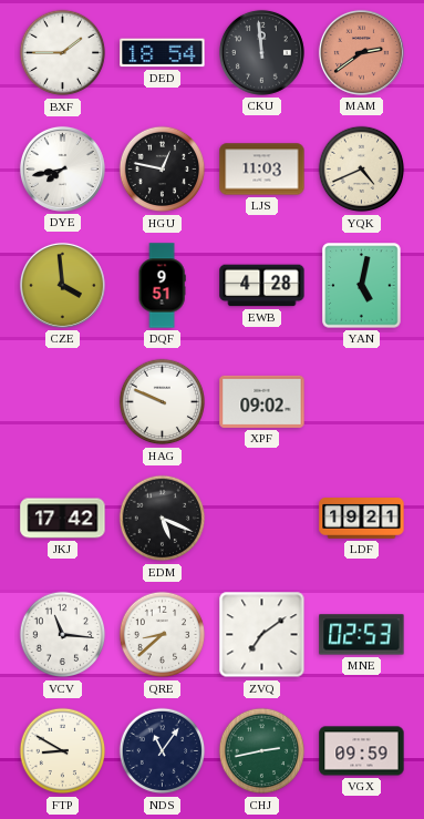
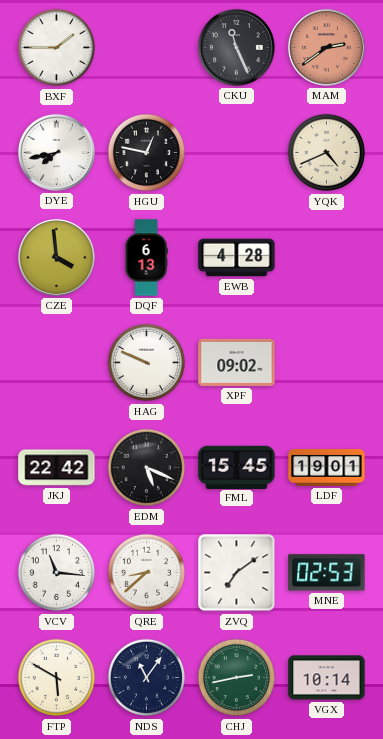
DED: 18:54 -> none
CKU: 11:59 -> 11:26
LJS: 11:03 -> none
DQF: 9:51 -> 6:13
YAN: 5:02 -> none
JKJ: 17:42 -> 22:42
FML: none -> 15:45
LDF: 19:21 -> 19:01
FTP: 8:50 -> 5:50
VGX: 09:59 -> 10:14
